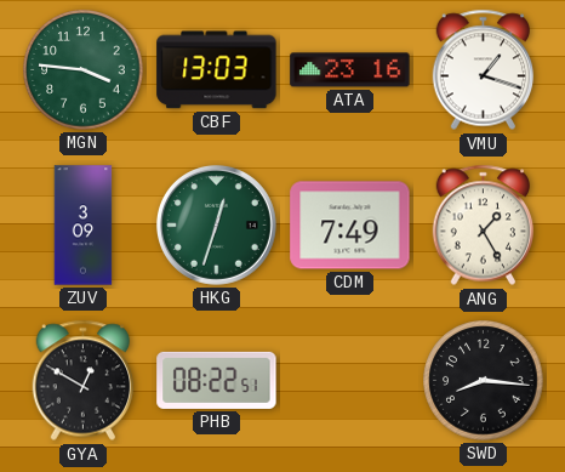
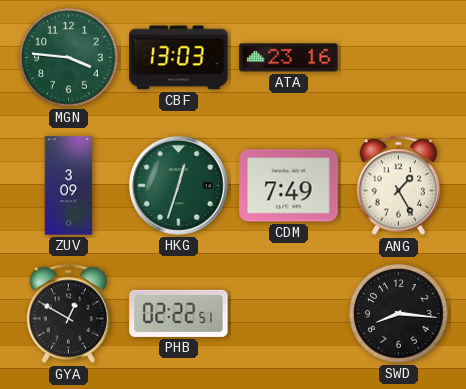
VMU: 1:18 -> none
PHB: 08:22 -> 02:22
